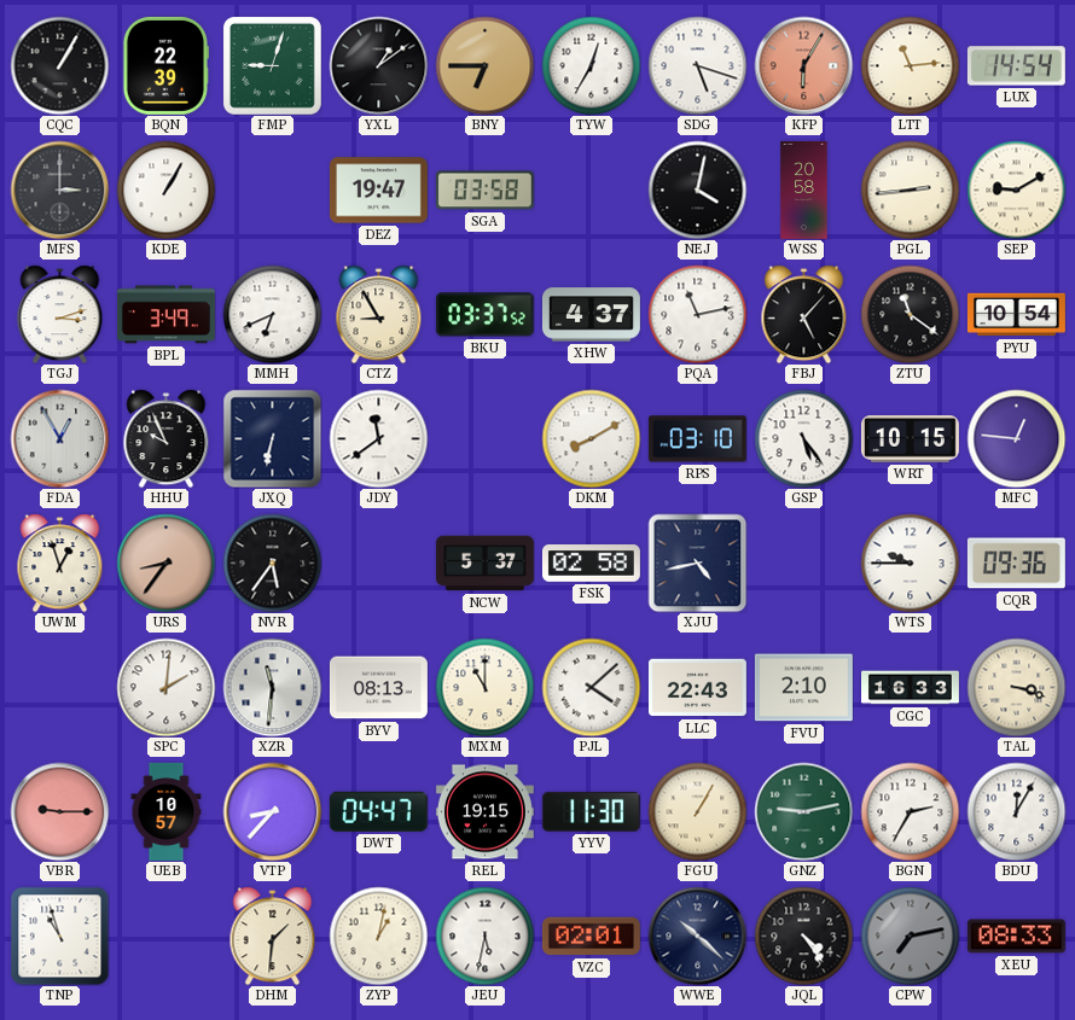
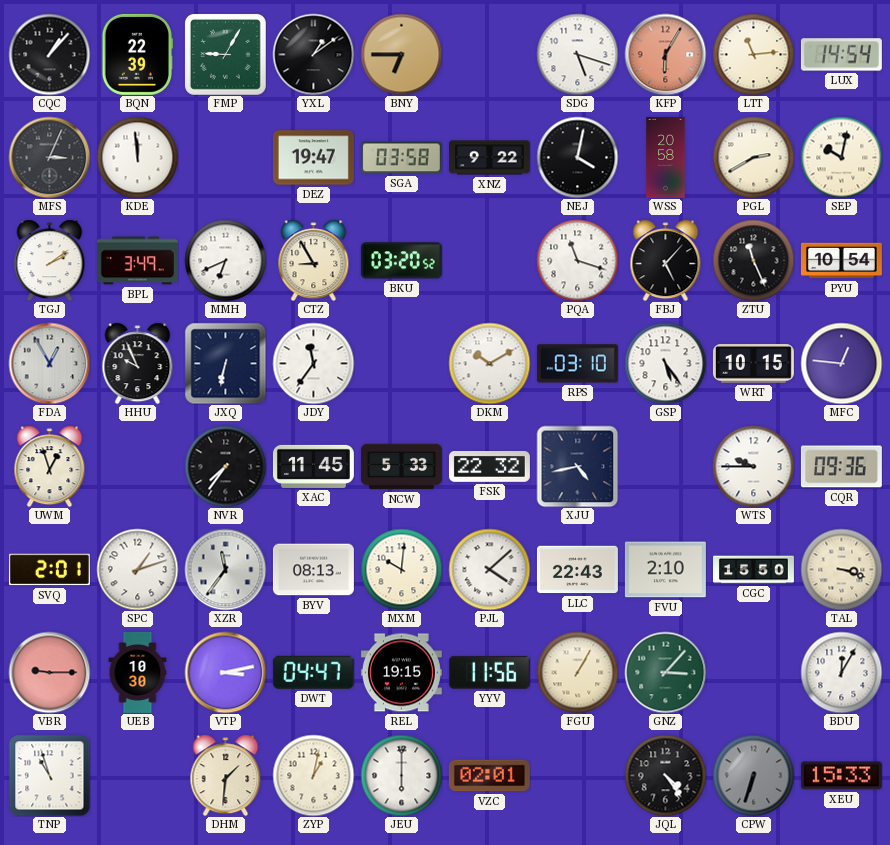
CQC: 1:05 -> 1:07
FMP: 9:03 -> 9:05
TYW: 12:35 -> none
MFS: 3:00 -> 3:04
KDE: 1:05 -> 11:59
XNZ: none -> 9:22
PGL: 2:44 -> 2:40
SEP: 9:10 -> 10:02
TGJ: 3:12 -> 2:09
BKU: 03:37 -> 03:20
XHW: 4:37 -> none
PQA: 11:13 -> 11:18
ZTU: 11:21 -> 11:26
JDY: 11:39 -> 11:36
DKM: 8:10 -> 10:10
URS: 8:36 -> none
NVR: 5:36 -> 7:36
XAC: none -> 11:45
NCW: 5:37 -> 5:33
FSK: 02:58 -> 22:32
SVQ: none -> 2:01
SPC: 2:01 -> 1:12
XZR: 11:31 -> 11:36
MXM: 11:00 -> 10:01
CGC: 16:33 -> 15:50
UEB: 10:57 -> 10:30
VTP: 8:37 -> 3:13
YYV: 11:30 -> 11:56
GNZ: 9:13 -> 3:07
BGN: 2:35 -> none
JEU: 5:32 -> 6:00
WWE: 10:22 -> none
CPW: 7:13 -> 6:33
XEU: 08:33 -> 15:33
